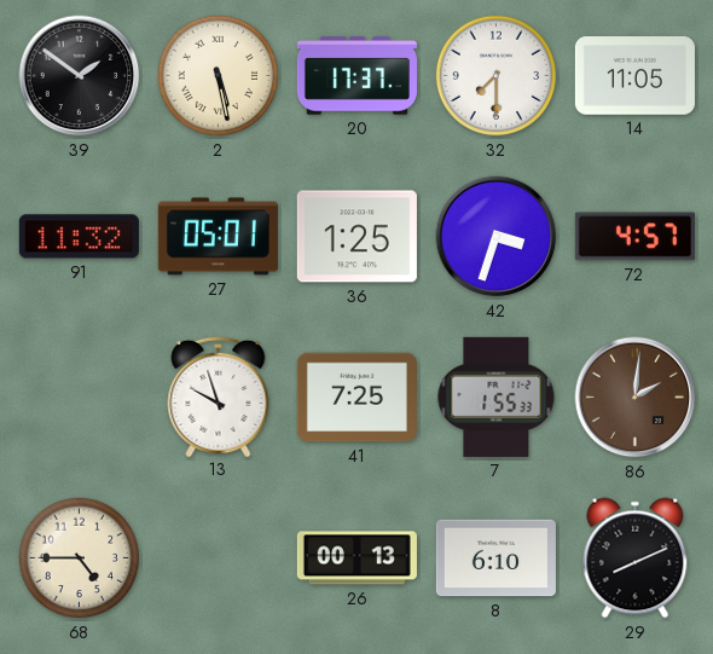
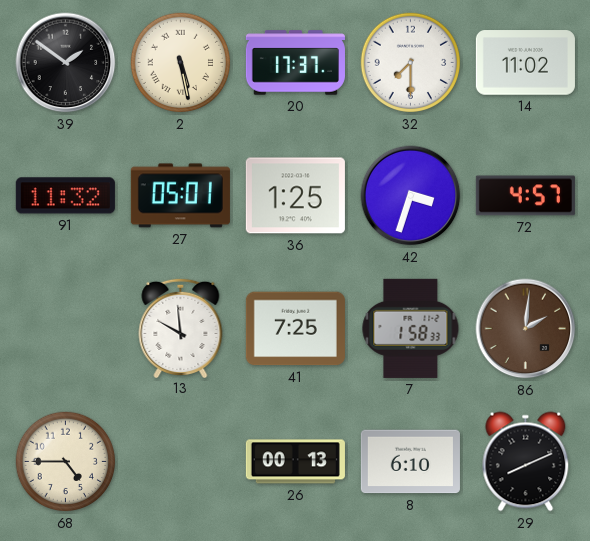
14: 11:05 -> 11:02
13: 9:57 -> 9:59
7: 1:55 -> 1:58
